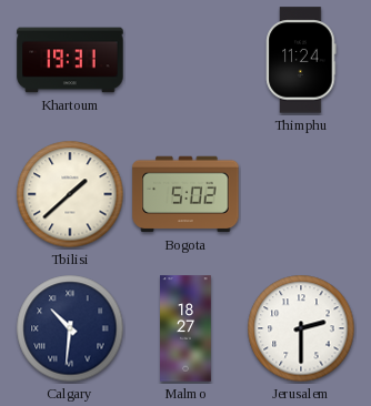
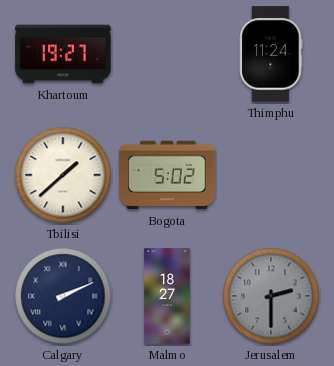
Khartoum: 19:31 -> 19:27
Calgary: 10:31 -> 2:11
Jerusalem dial: white -> grey
